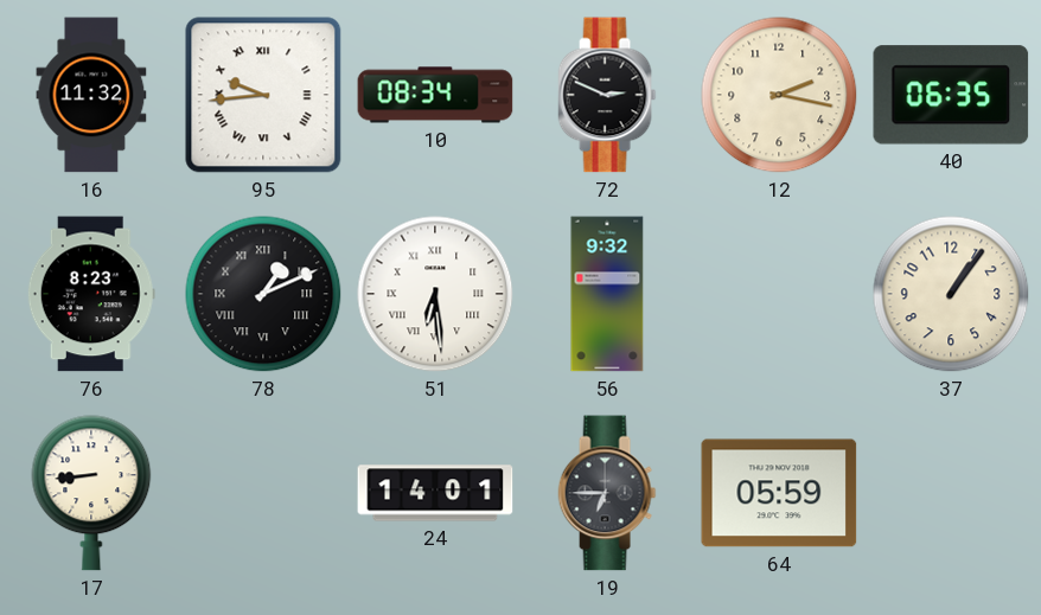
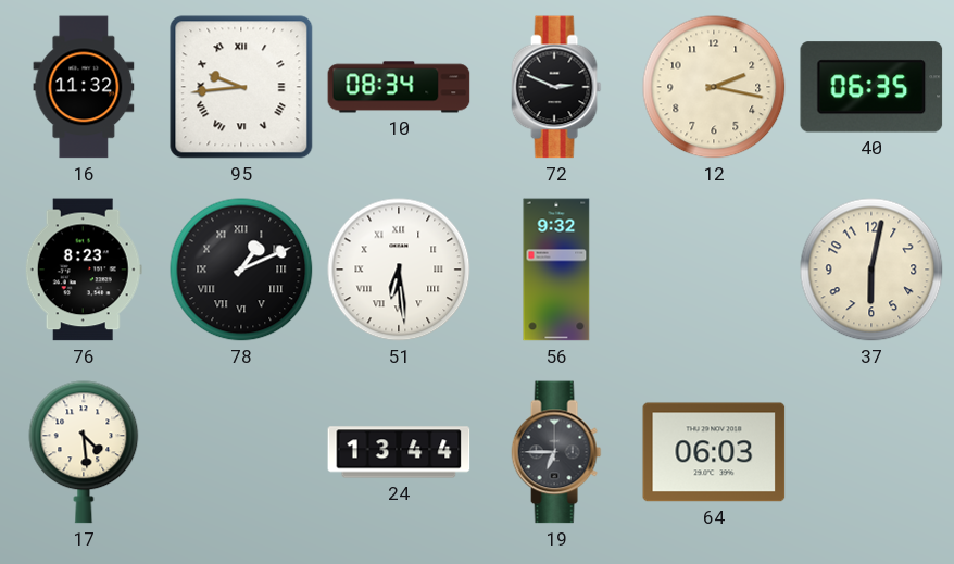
37: 1:06 -> 6:02
17: 8:44 -> 4:29
24: 14:01 -> 13:44
64: 05:59 -> 06:03
